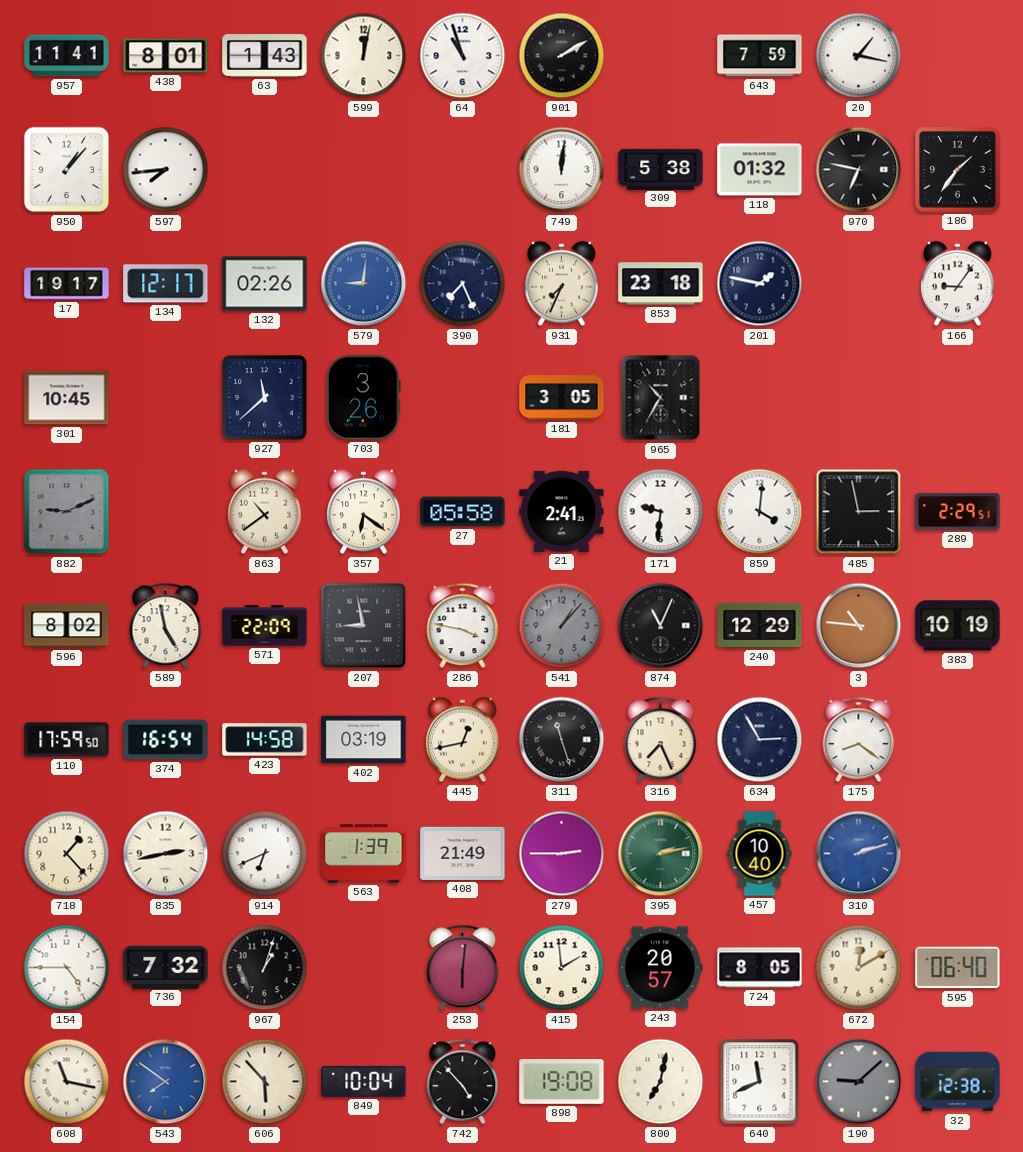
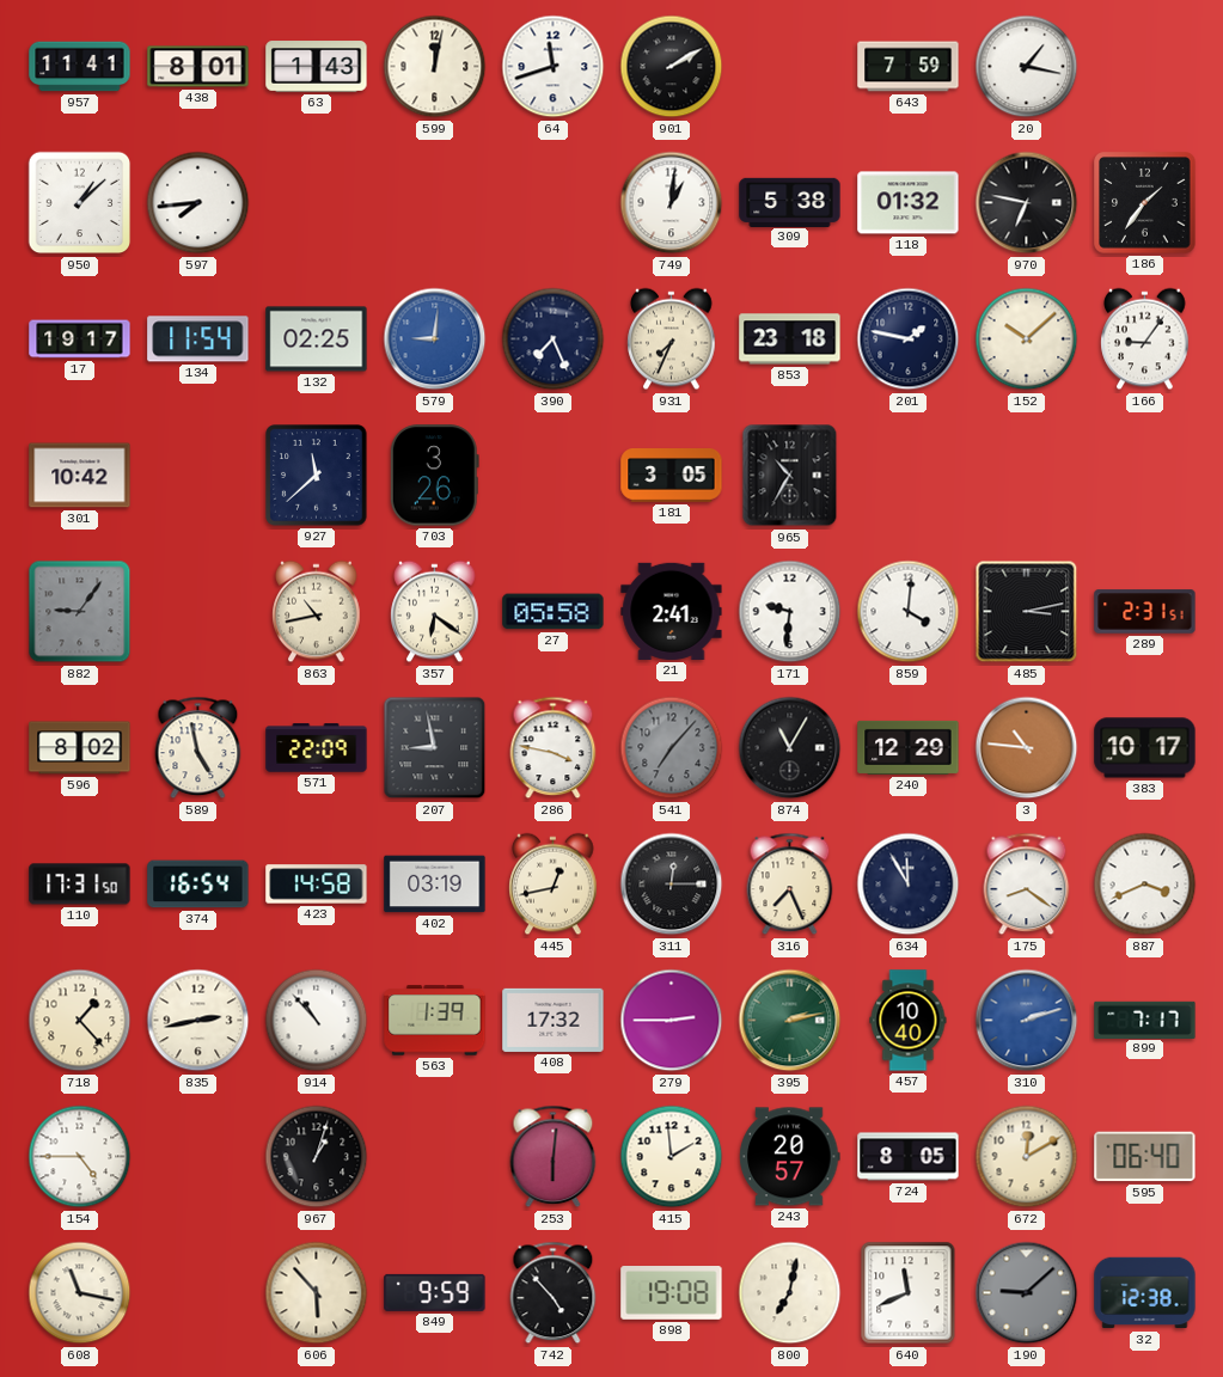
64: 10:57 -> 11:42
950: 1:07 -> 1:08
749: 12:01 -> 1:01
134: 12:17 -> 11:54
132: 02:26 -> 02:25
152: none -> 10:08
301: 10:45 -> 10:42
882: 9:11 -> 9:06
863: 10:39 -> 10:43
485: 2:58 -> 3:13
289: 2:29 -> 2:31
541: 1:07 -> 7:07
874: 11:04 -> 11:05
383: 10:19 -> 10:17
110: 17:59 -> 17:31
311: 11:27 -> 12:15
634: 2:55 -> 11:55
887: none -> 3:41
914: 6:41 -> 10:53
408: 21:49 -> 17:32
899: none -> 7:17
736: 7:32 -> none
543: 7:51 -> none
849: 10:04 -> 9:59
